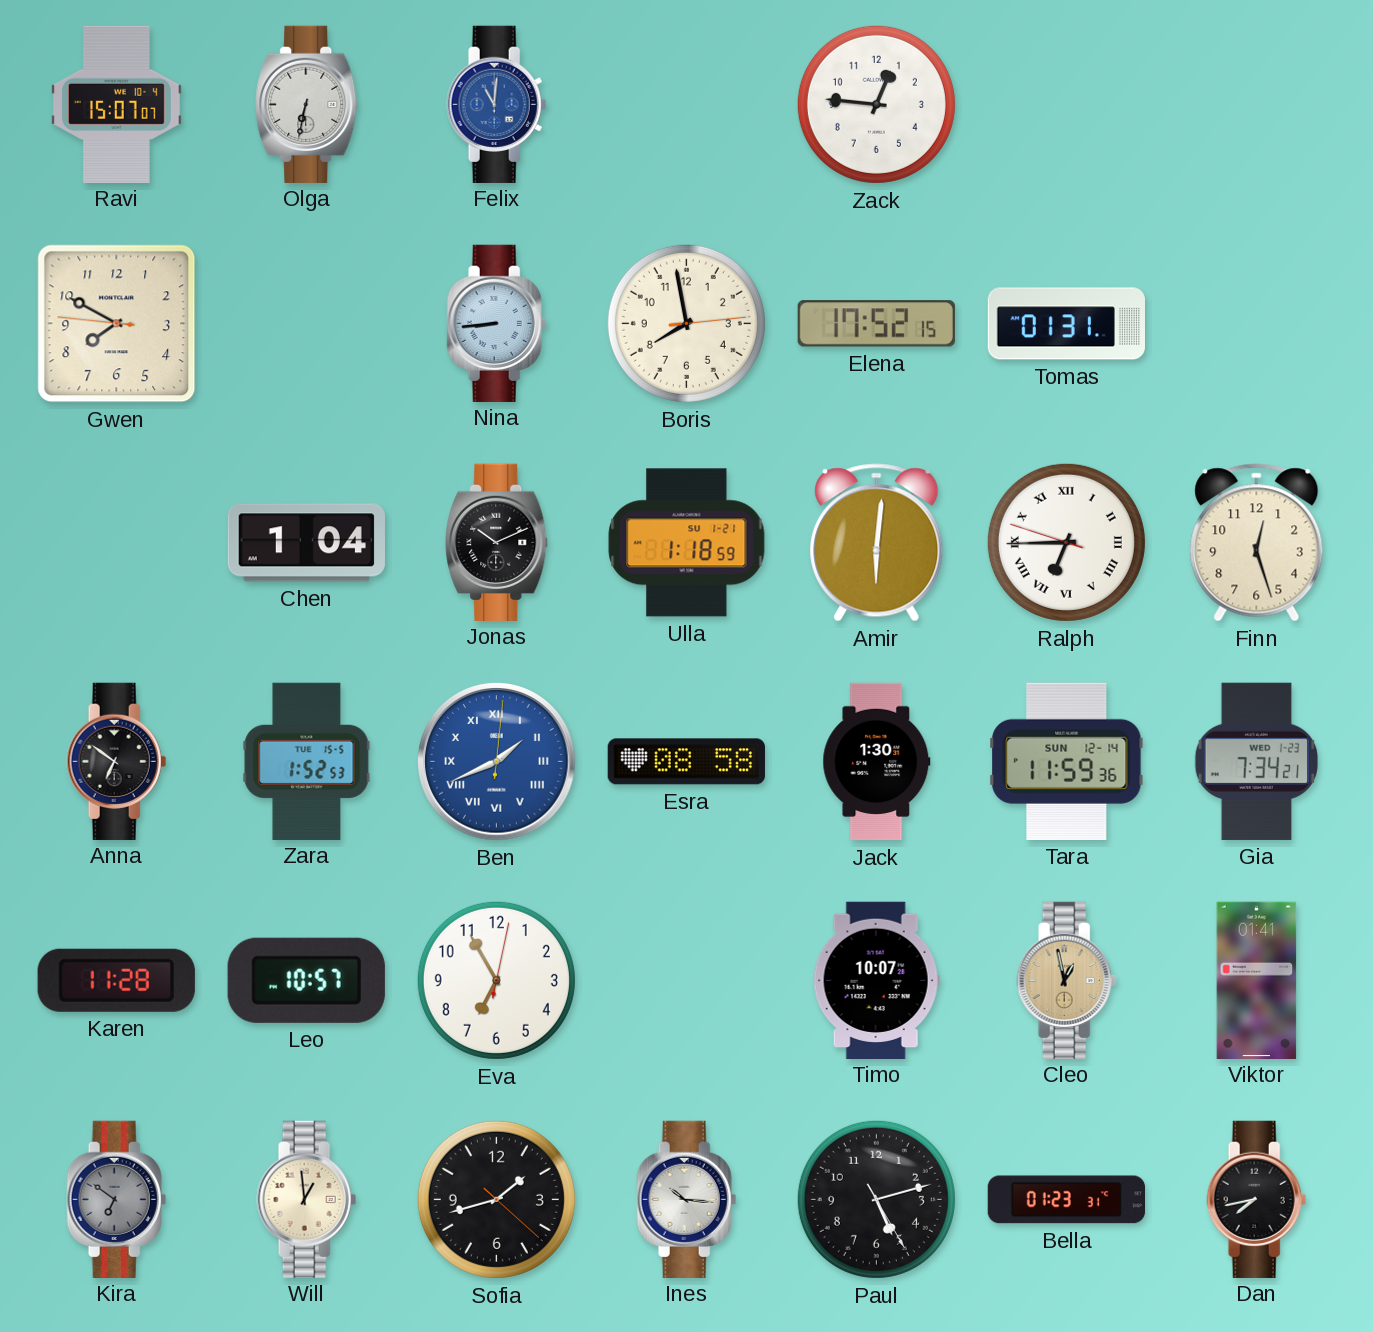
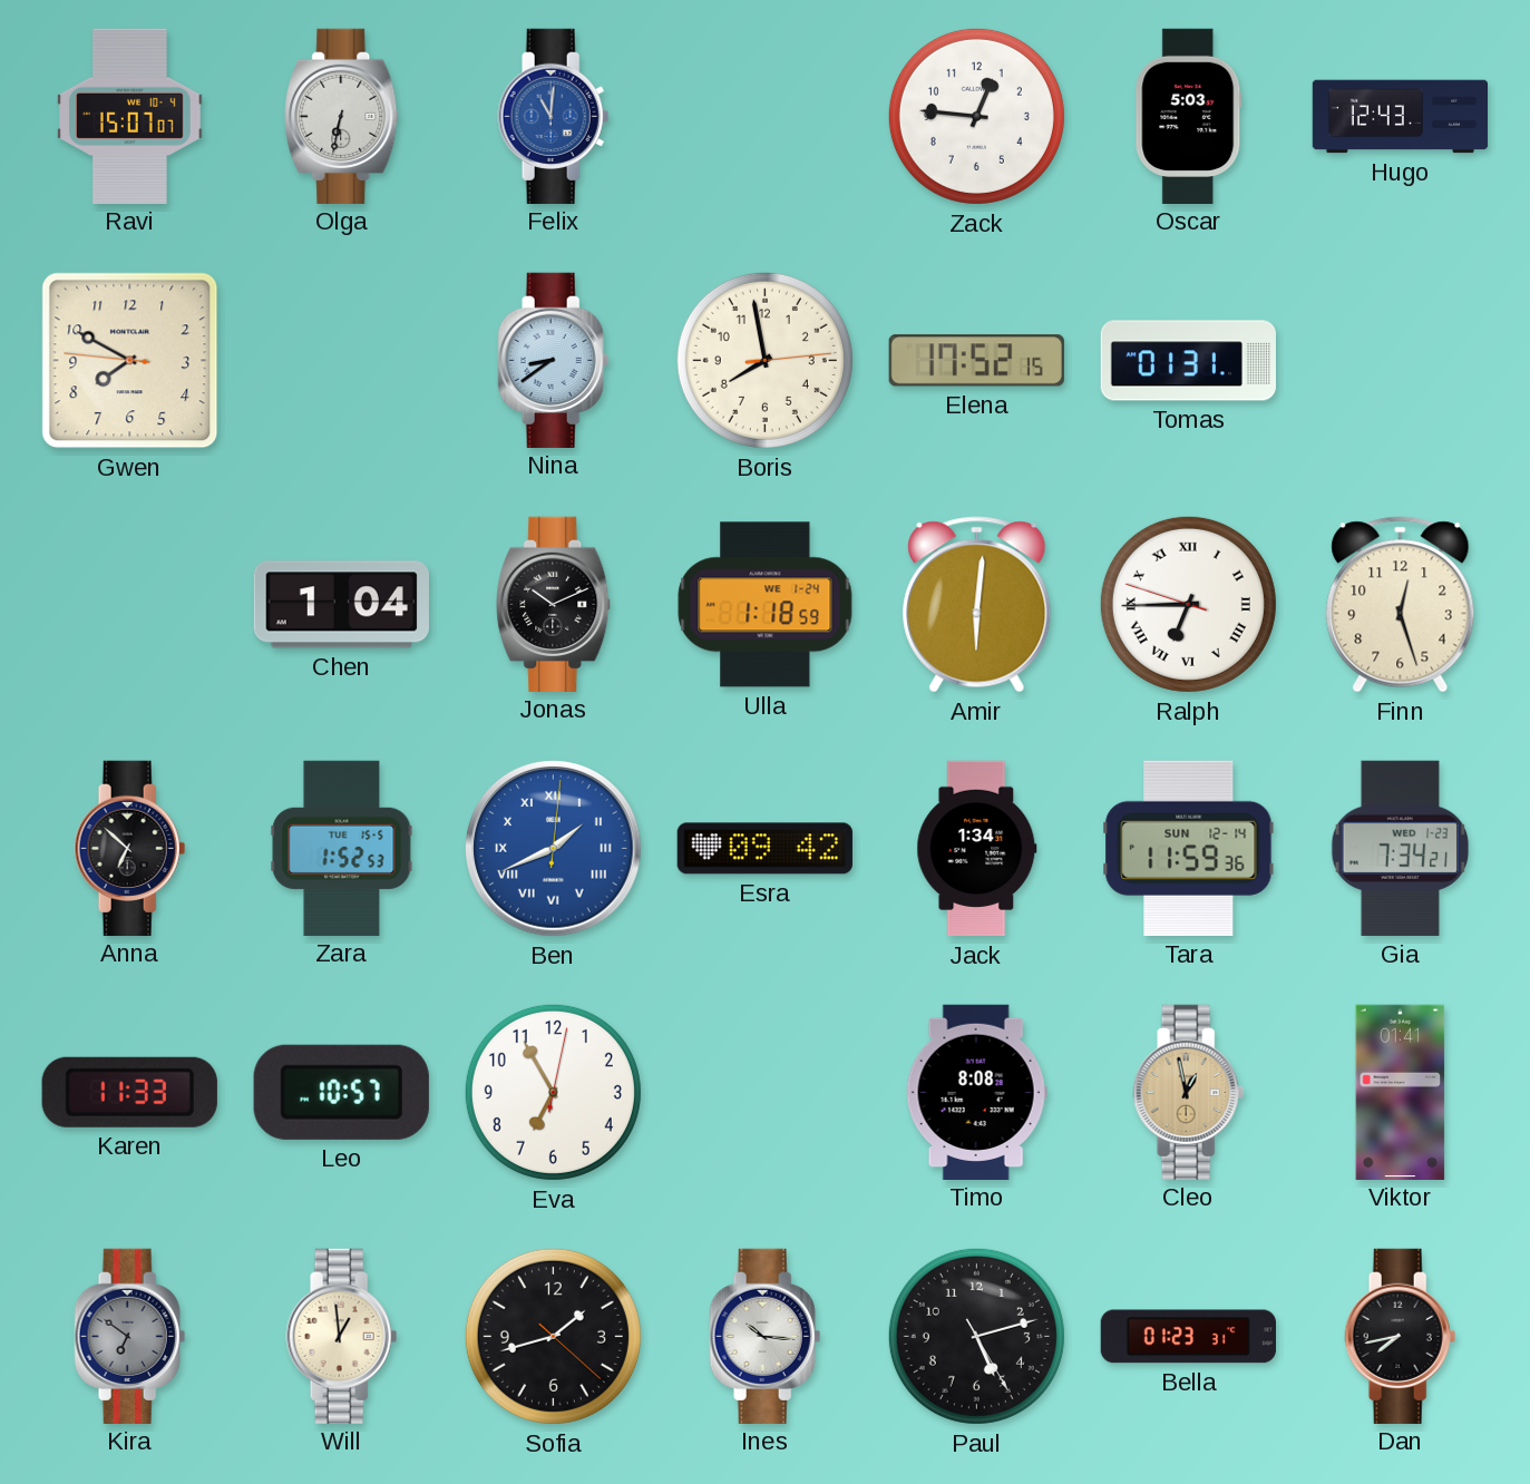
Oscar: none -> 5:03
Hugo: none -> 12:43
Nina: 8:44 -> 8:39
Ulla date: SU 1-21 -> WE 1-24
Anna: 6:51 -> 6:52
Esra: 08:58 -> 09:42
Jack: 1:30 -> 1:34
Karen: 11:28 -> 11:33
Timo: 10:07 -> 8:08
